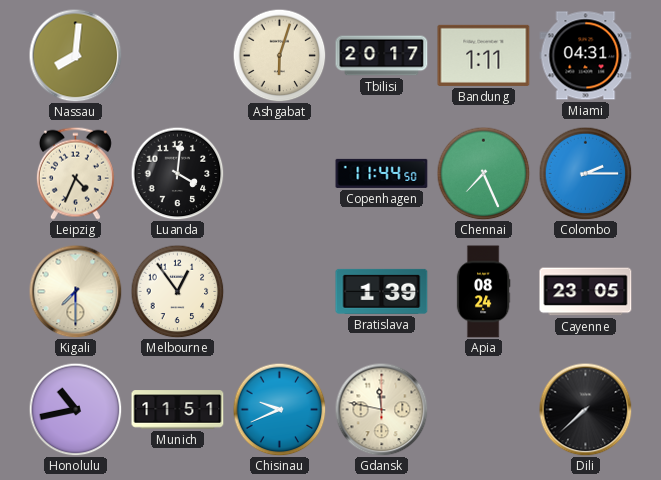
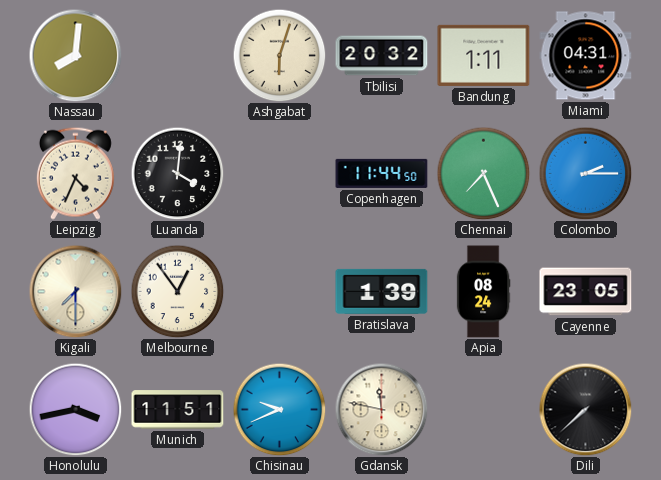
Tbilisi: 20:17 -> 20:32
Honolulu: 10:43 -> 3:43
